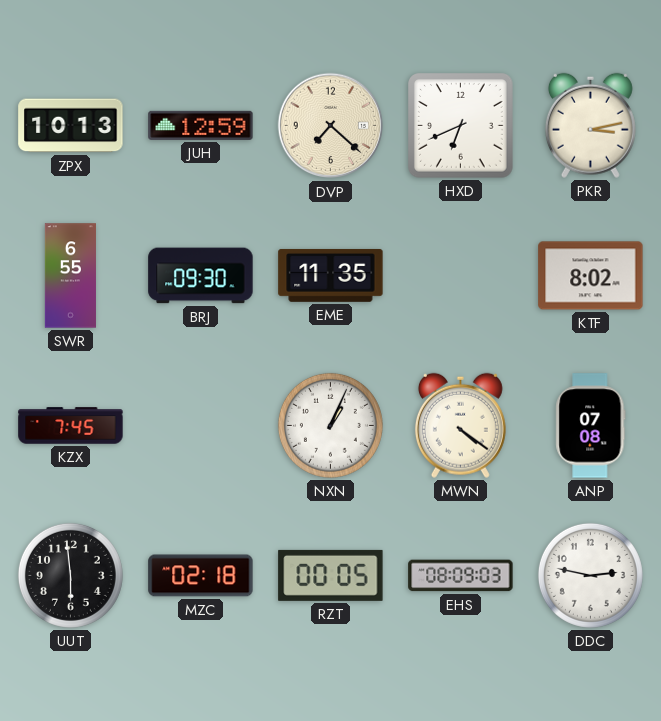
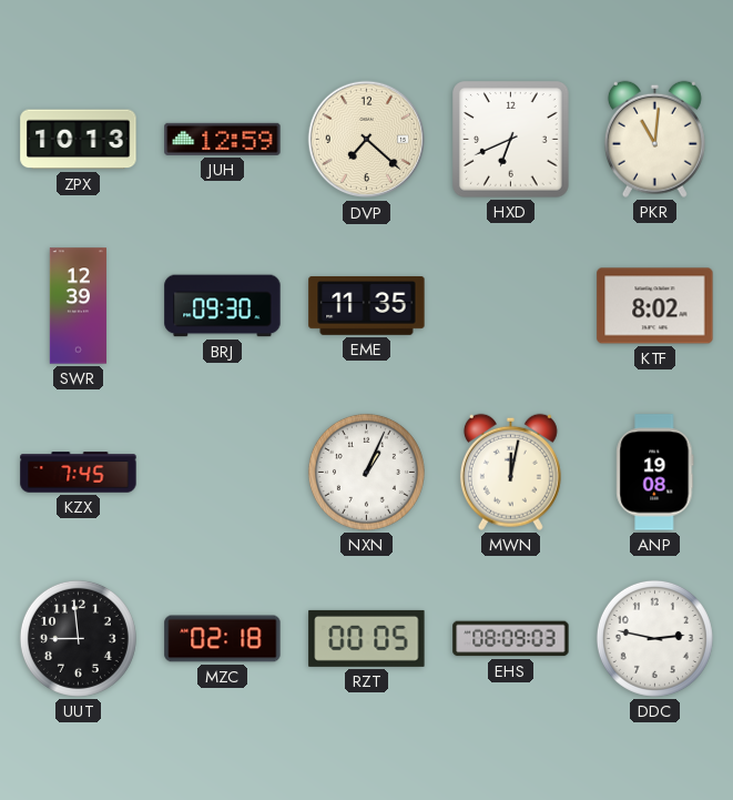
PKR: 3:13 -> 11:01
SWR: 6:55 -> 12:39
MWN: 4:21 -> 12:02
ANP: 07:08 -> 19:08
UUT: 5:59 -> 8:59
